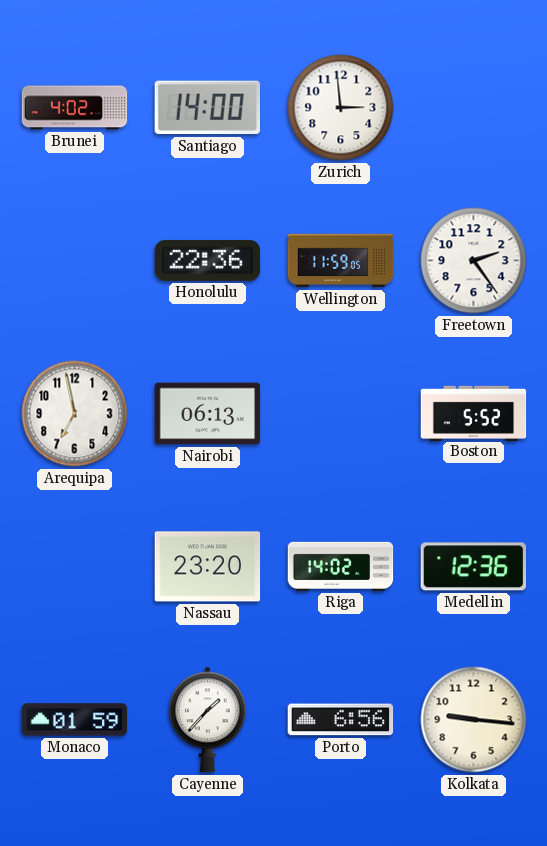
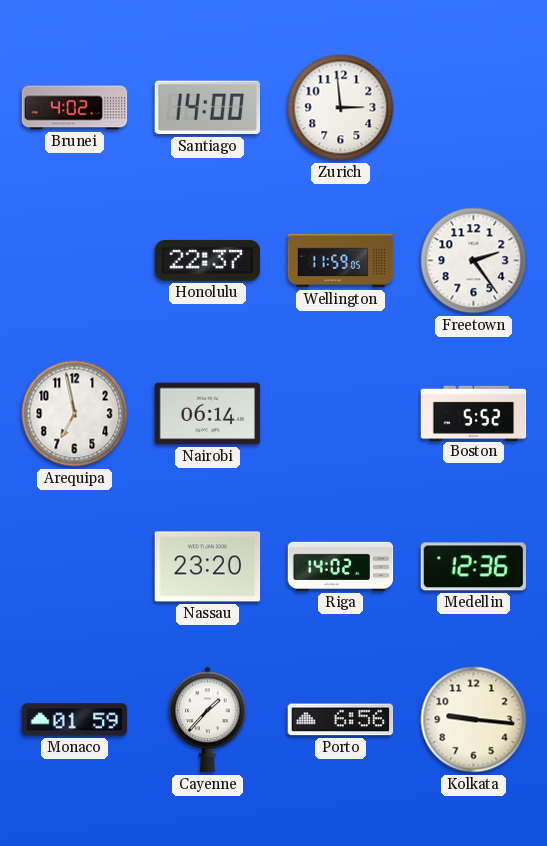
Honolulu: 22:36 -> 22:37
Nairobi: 06:13 -> 06:14
